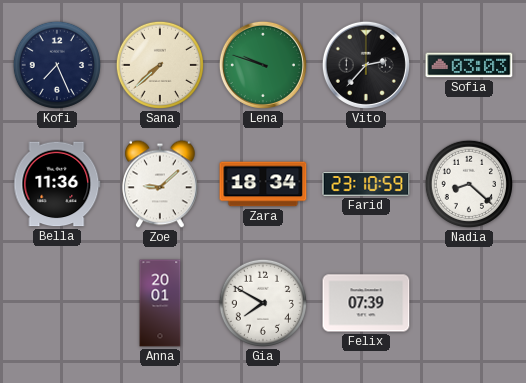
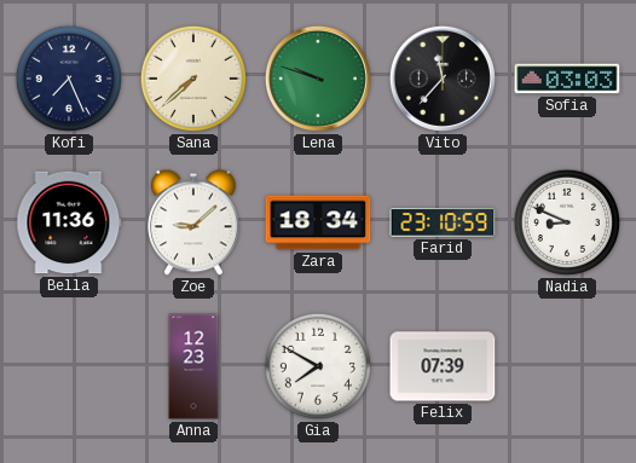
Vito: 2:37 -> 11:37
Nadia: 8:22 -> 8:49
Anna: 20:01 -> 12:23
